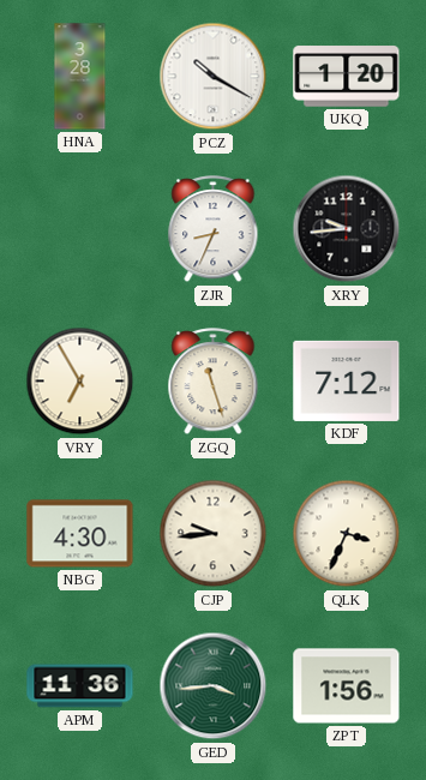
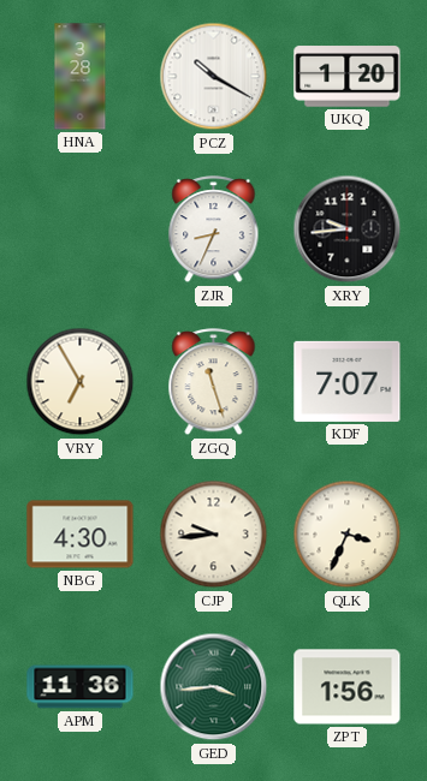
KDF: 7:12 -> 7:07
